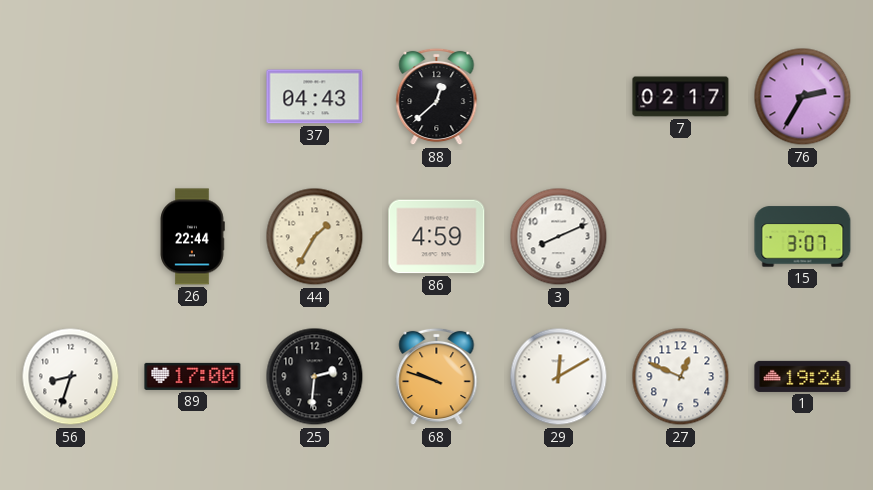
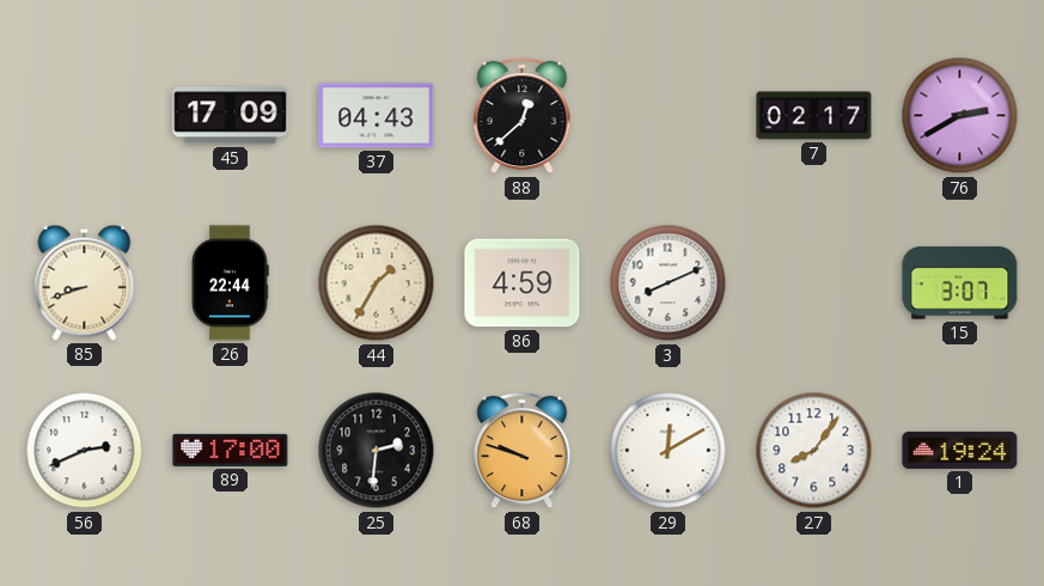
45: none -> 17:09
76: 2:35 -> 2:40
85: none -> 8:42
56: 8:33 -> 2:41
27: 12:49 -> 8:06
